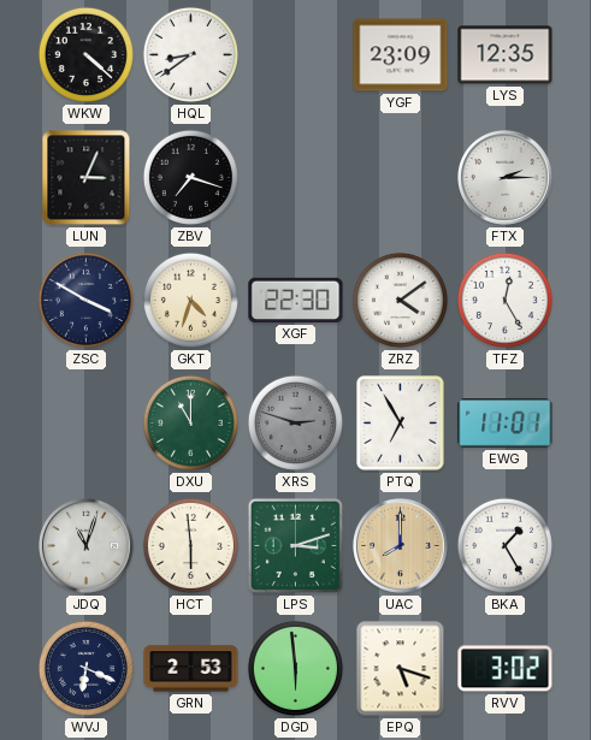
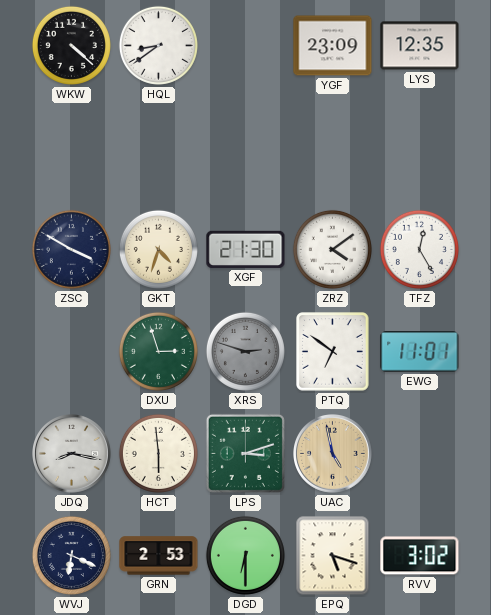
LUN: 3:04 -> none
ZBV: 7:18 -> none
FTX: 2:15 -> none
XGF: 22:30 -> 21:30
DXU: 11:00 -> 2:57
PTQ: 6:55 -> 6:51
JDQ: 11:03 -> 8:17
UAC: 8:00 -> 4:58
BKA: 1:25 -> none
DGD: 5:59 -> 6:30
